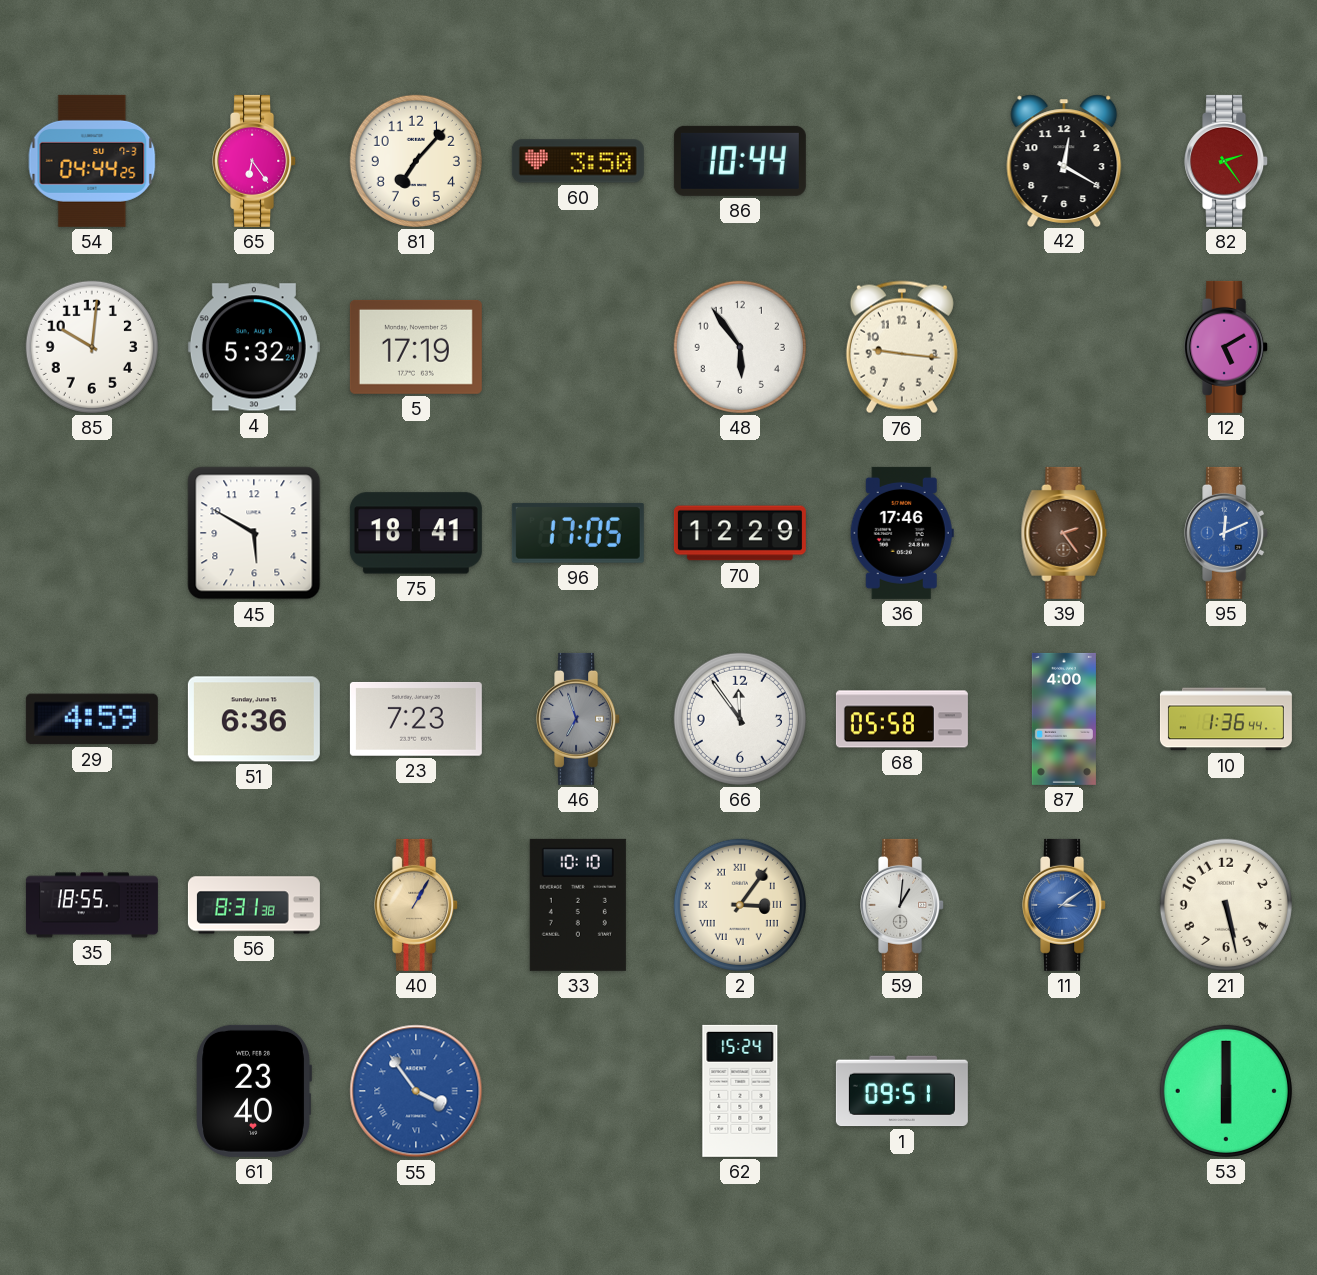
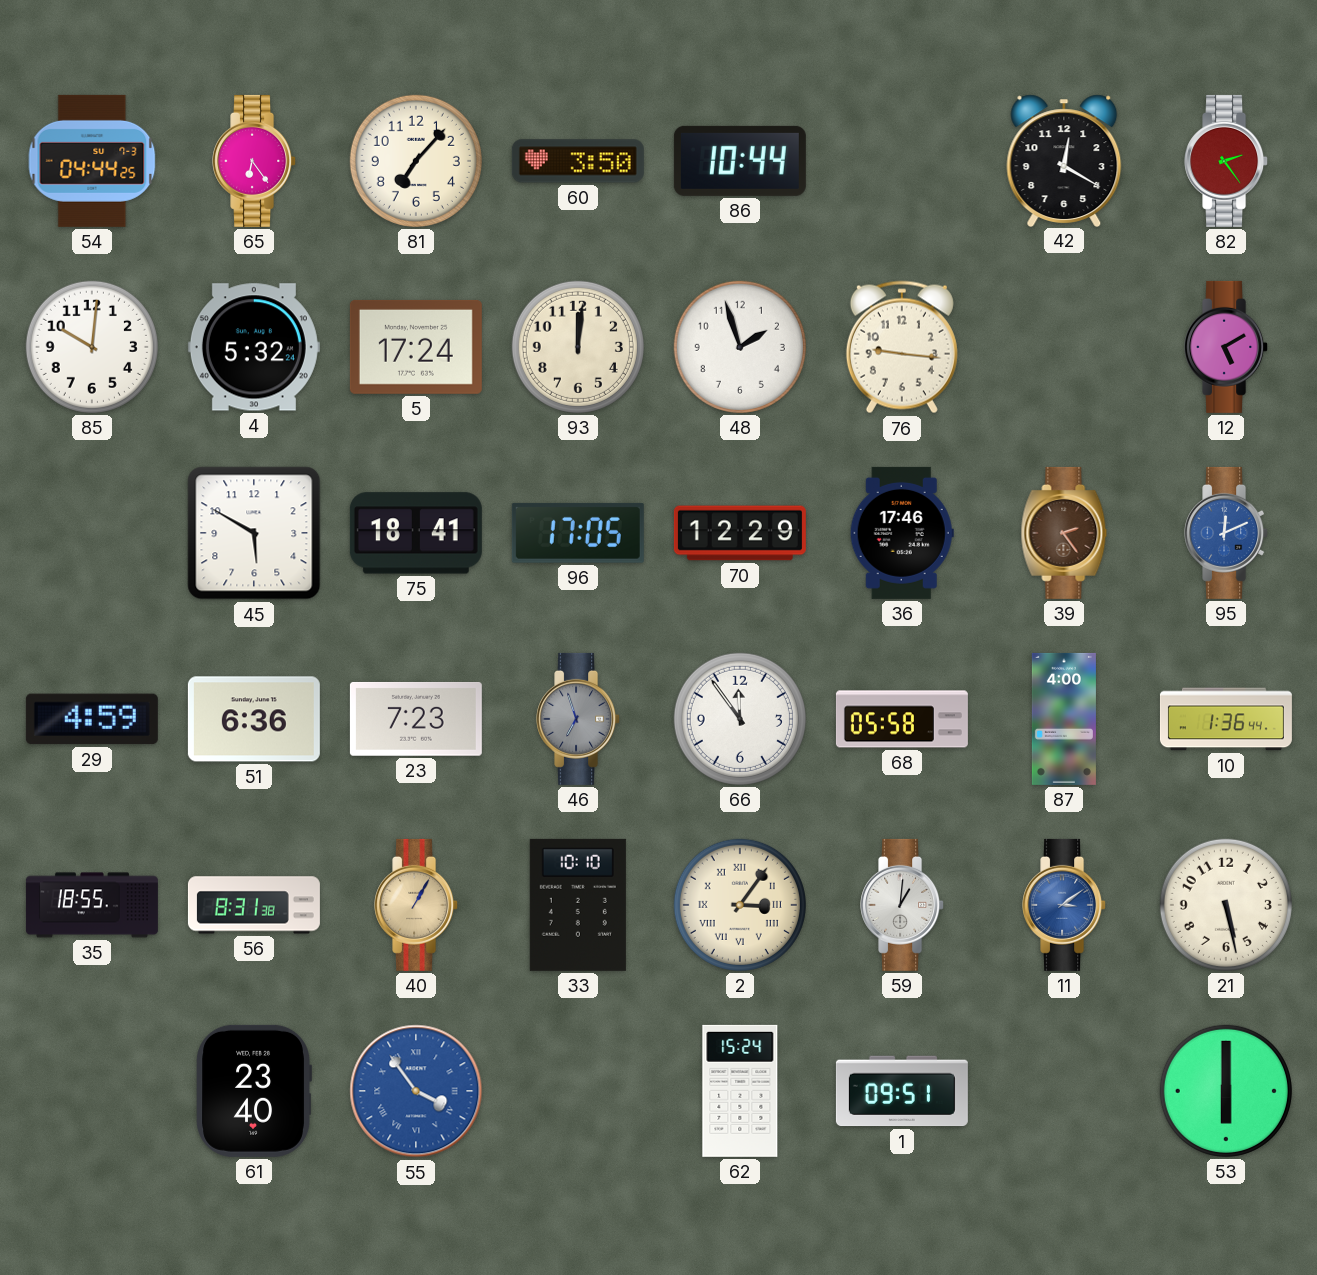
5: 17:19 -> 17:24
93: none -> 12:01
48: 5:54 -> 1:57
